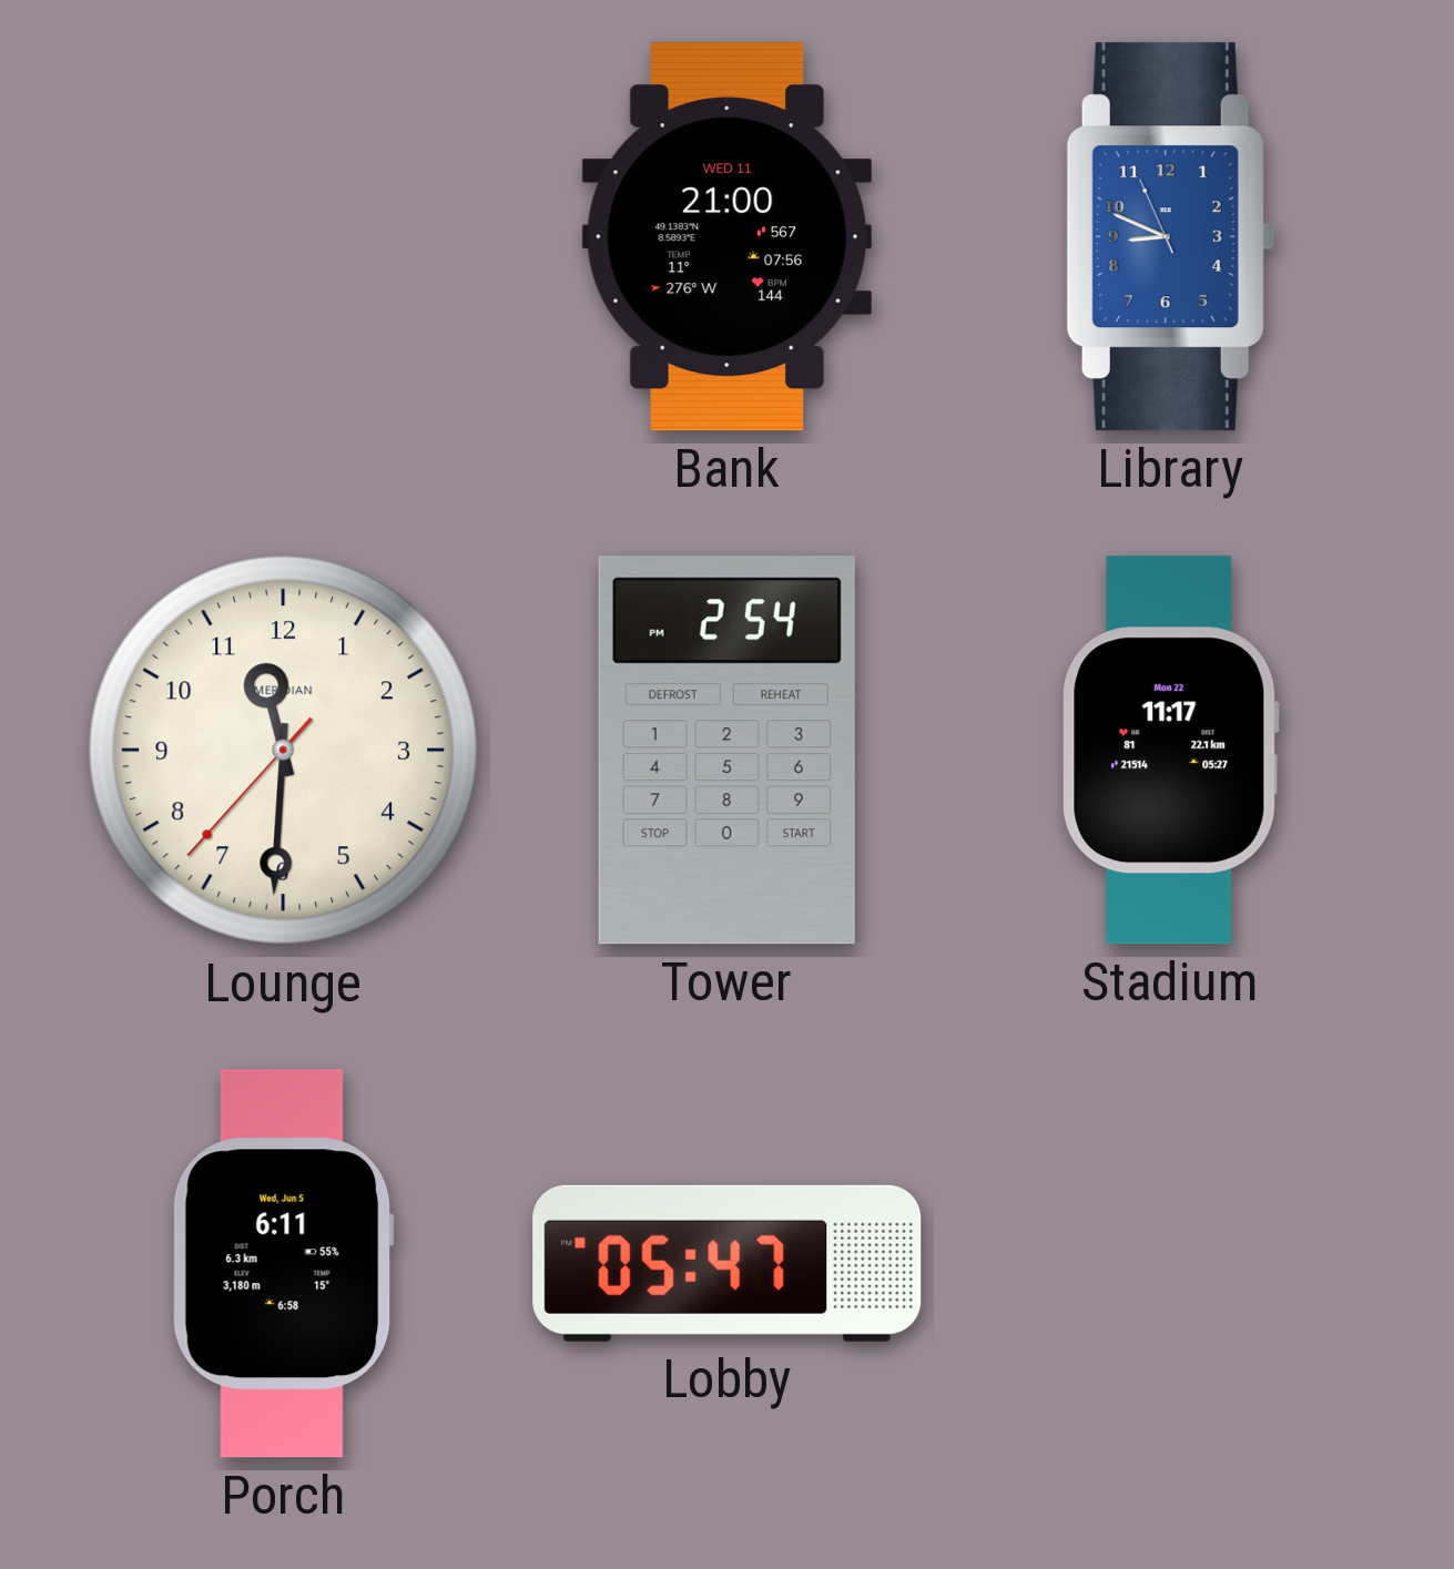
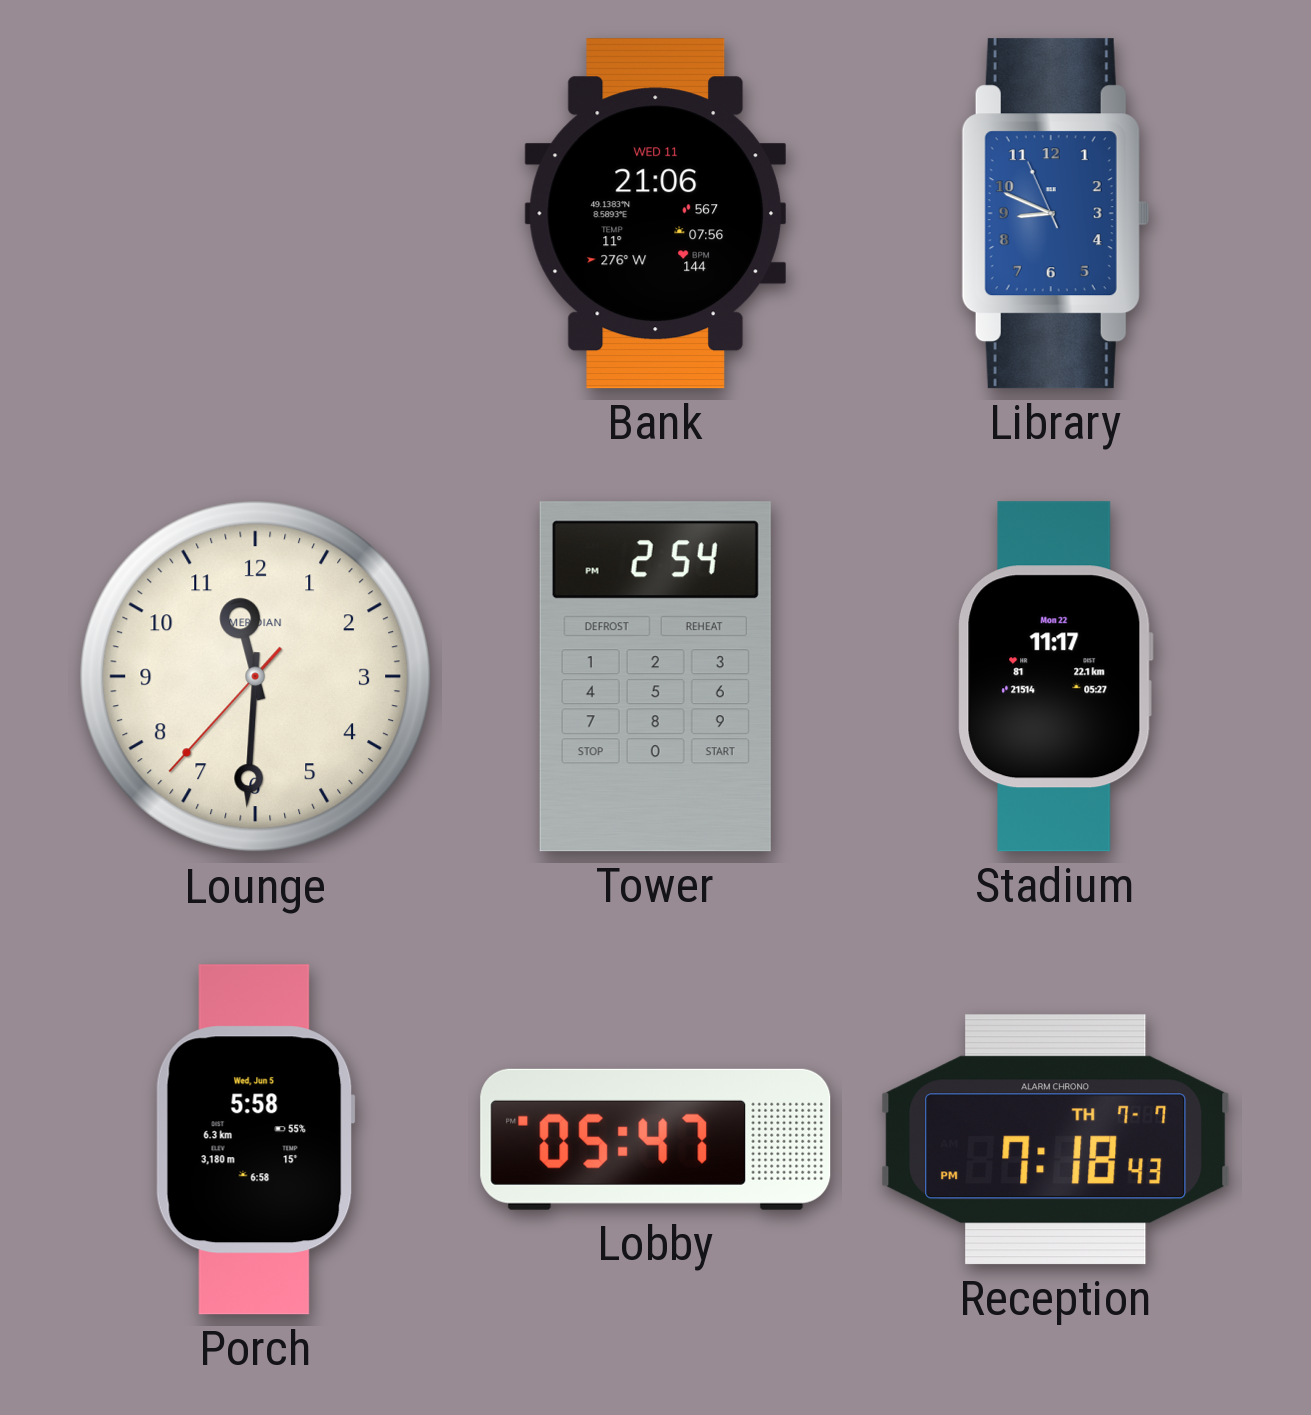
Bank: 21:00 -> 21:06
Porch: 6:11 -> 5:58
Reception: none -> 7:18
